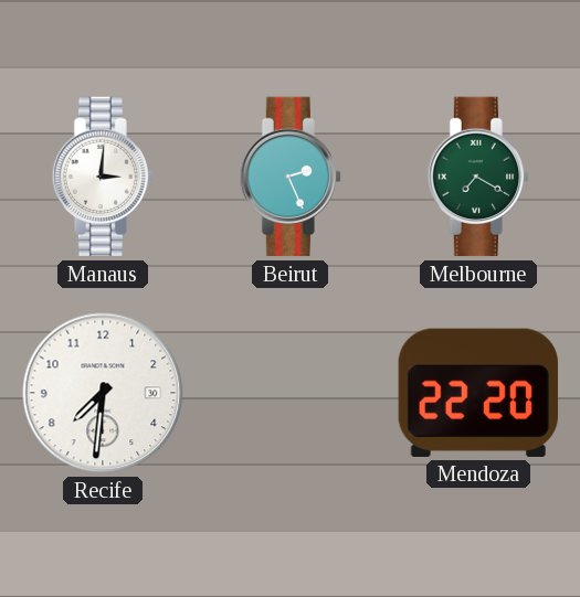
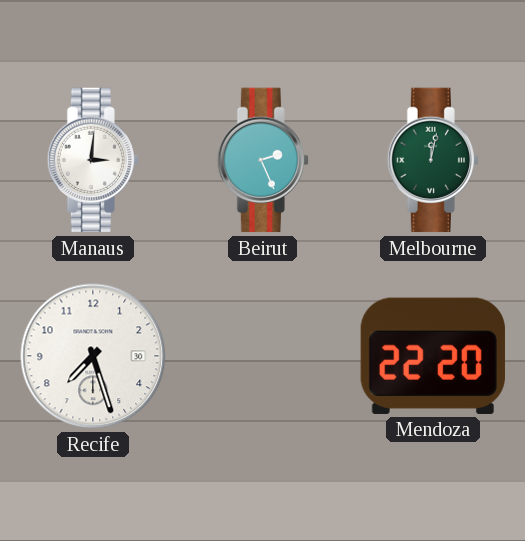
Melbourne: 7:20 -> 12:02
Recife: 7:31 -> 7:27
